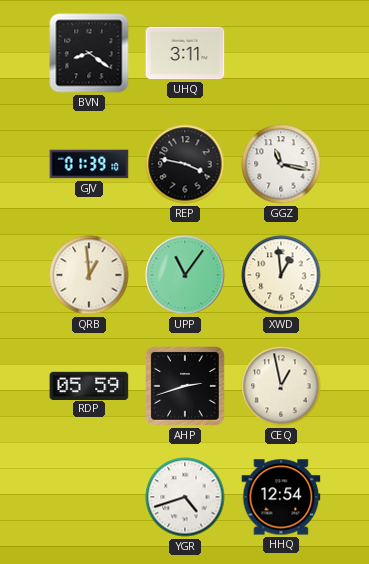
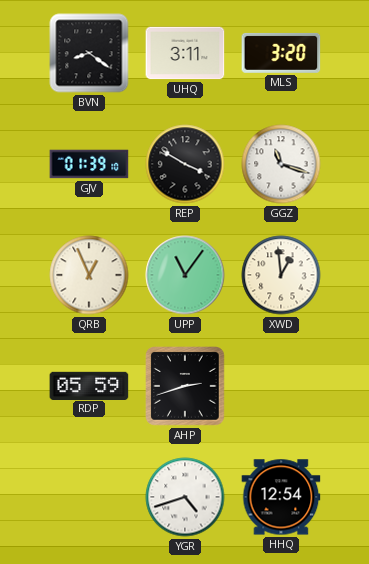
MLS: none -> 3:20
REP: 3:47 -> 3:50
GGZ: 11:17 -> 11:18
QRB: 12:59 -> 12:56
CEQ: 12:58 -> none
